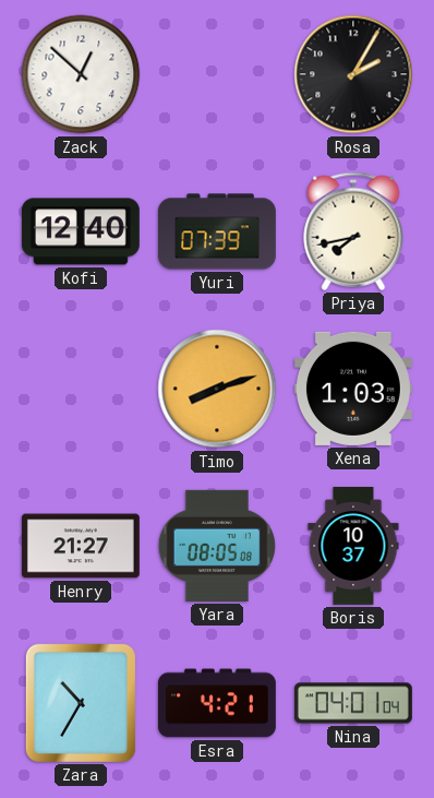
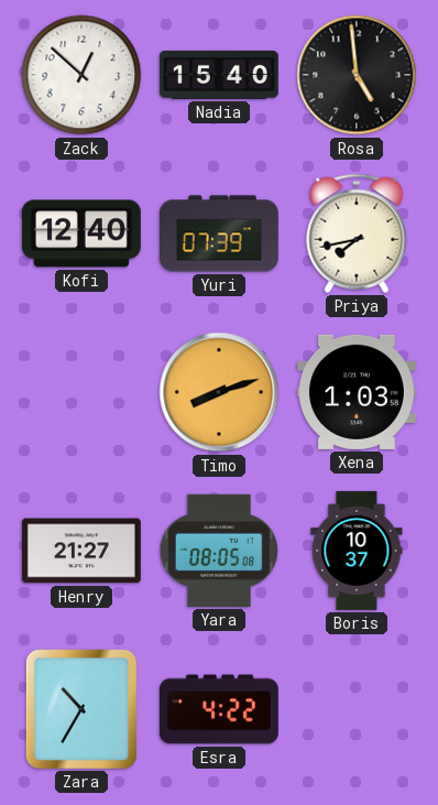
Nadia: none -> 15:40
Rosa: 2:05 -> 4:59
Esra: 4:21 -> 4:22
Nina: 04:01 -> none
